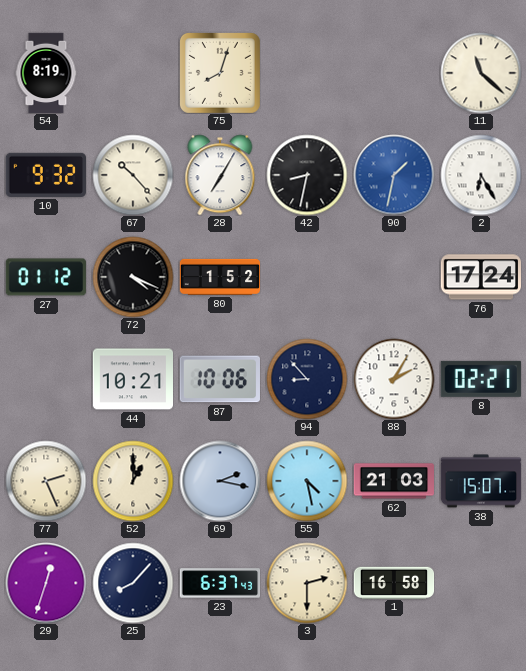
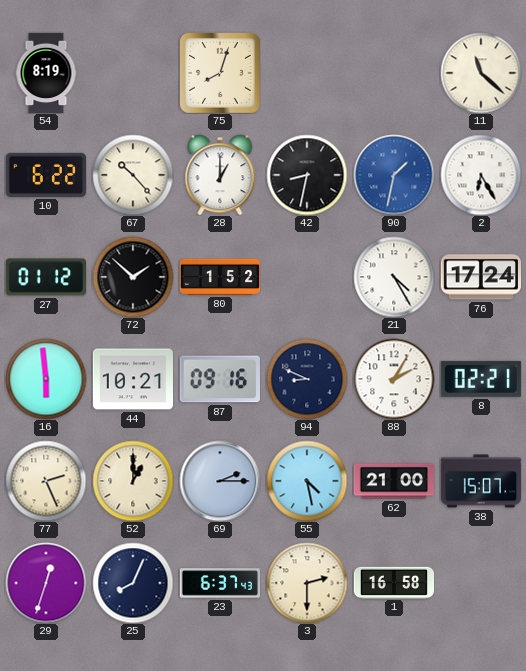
10: 9:32 -> 6:22
28: 7:05 -> 1:00
72: 4:19 -> 1:52
21: none -> 4:25
16: none -> 5:59
87: 10:06 -> 09:16
94: 8:53 -> 8:49
69: 2:17 -> 2:15
62: 21:03 -> 21:00
25: 8:07 -> 8:04
